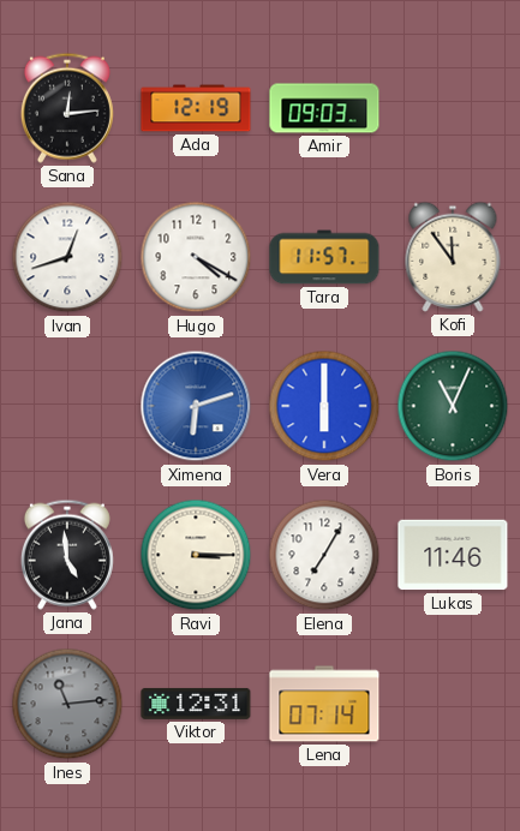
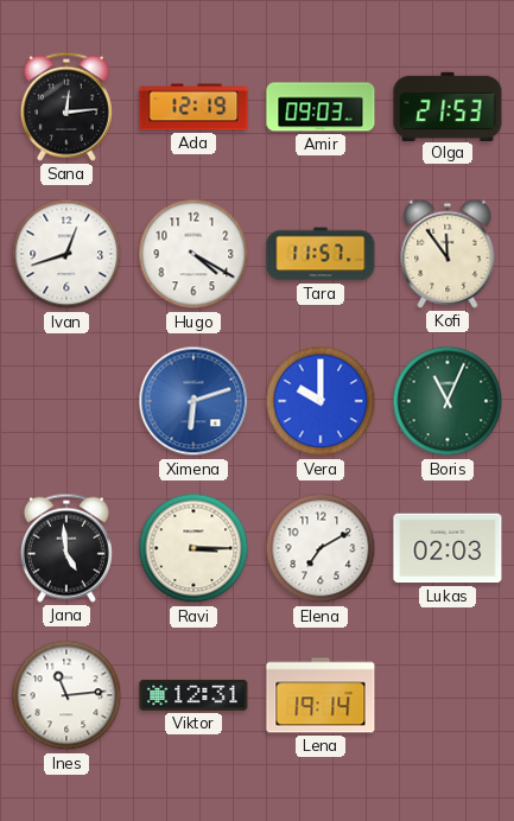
Olga: none -> 21:53
Vera: 6:00 -> 10:00
Elena: 7:05 -> 7:10
Lukas: 11:46 -> 02:03
Ines dial: grey -> white
Lena: 07:14 -> 19:14
